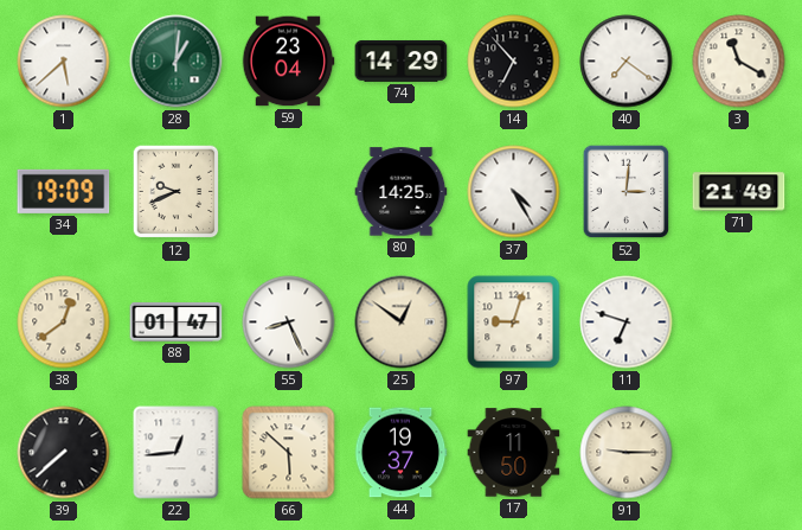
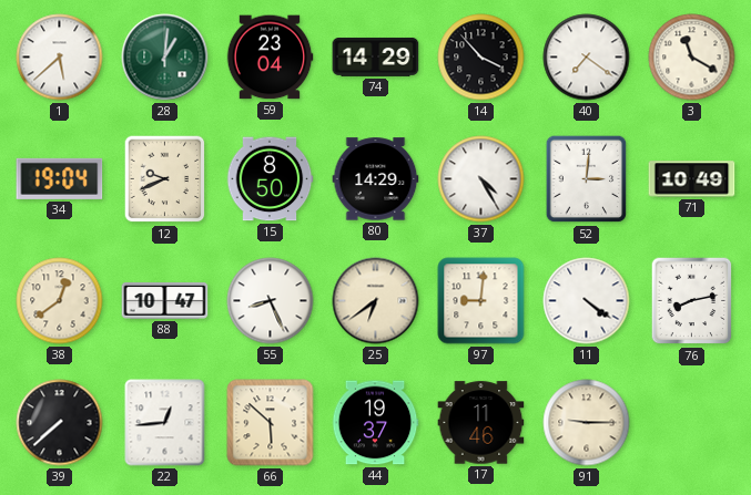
14: 6:53 -> 3:53
34: 19:09 -> 19:04
15: none -> 8:50
80: 14:25 -> 14:29
71: 21:49 -> 10:49
88: 01:47 -> 10:47
25: 12:51 -> 6:39
97: 9:03 -> 9:01
11: 6:48 -> 4:21
76: none -> 8:13
17: 11:50 -> 11:46
